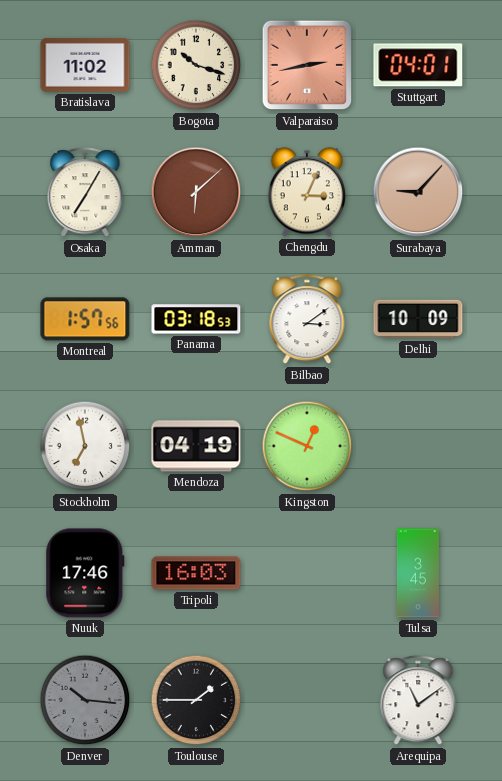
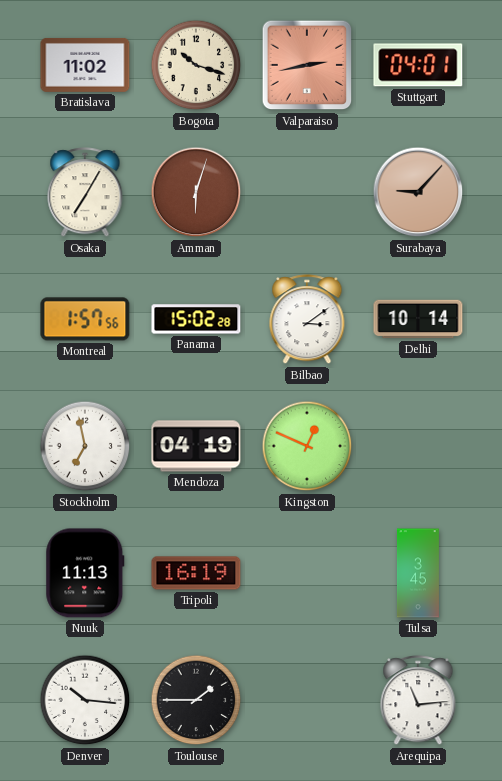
Amman: 6:08 -> 6:03
Chengdu: 3:04 -> none
Panama: 03:18 -> 15:02
Delhi: 10:09 -> 10:14
Nuuk: 17:46 -> 11:13
Tripoli: 16:03 -> 16:19
Denver dial: grey -> white
Arequipa: 11:09 -> 11:14
